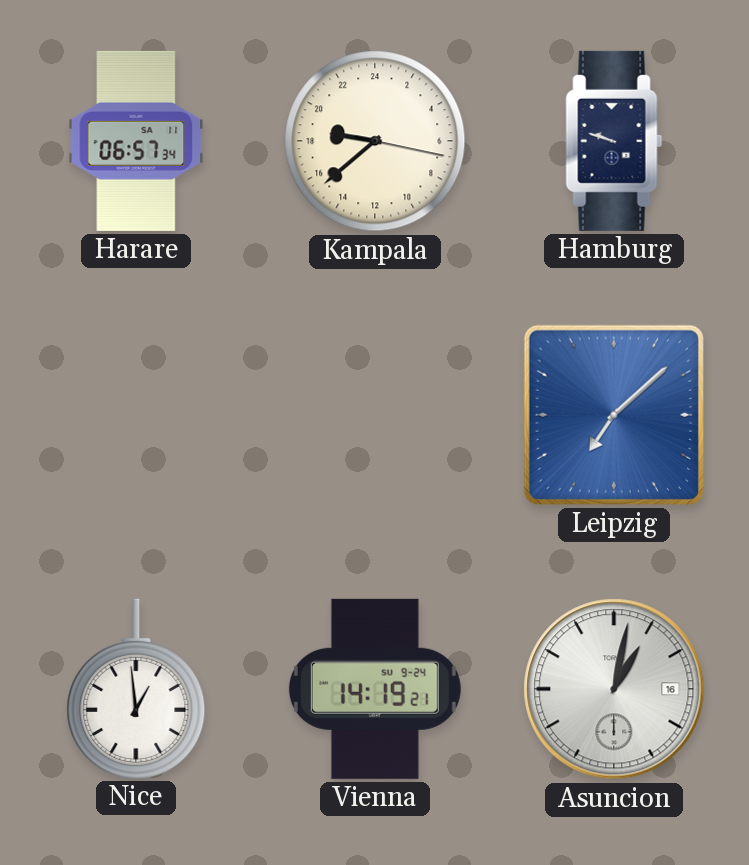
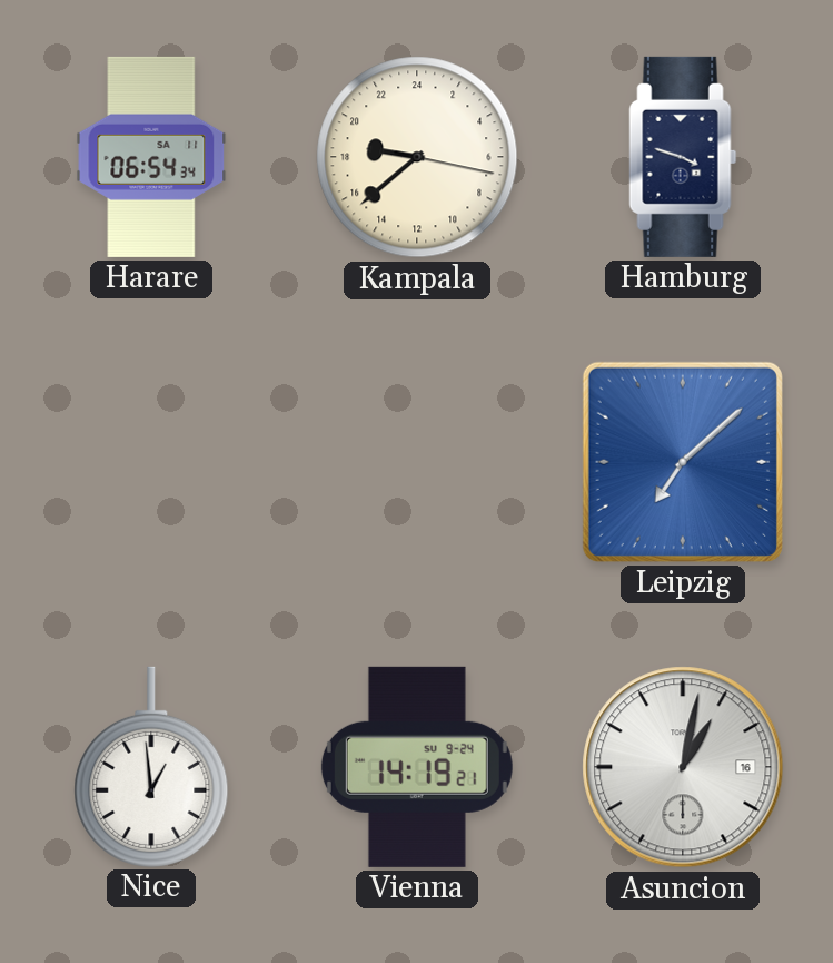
Harare: 06:57 -> 06:54
Hamburg: 9:48 -> 3:48
